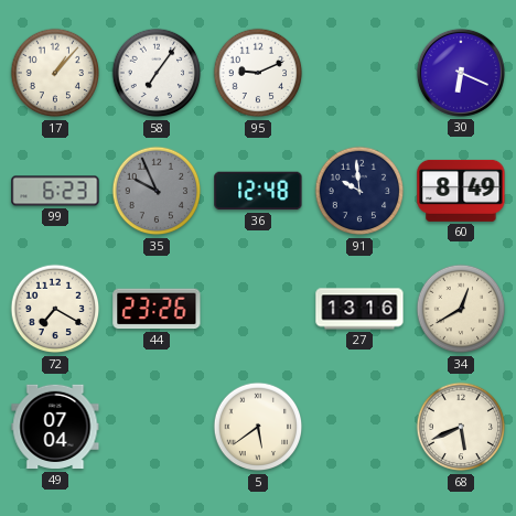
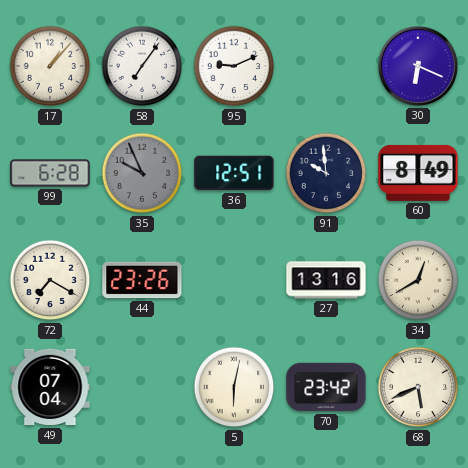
99: 6:23 -> 6:28
36: 12:48 -> 12:51
5: 5:39 -> 6:02
70: none -> 23:42
